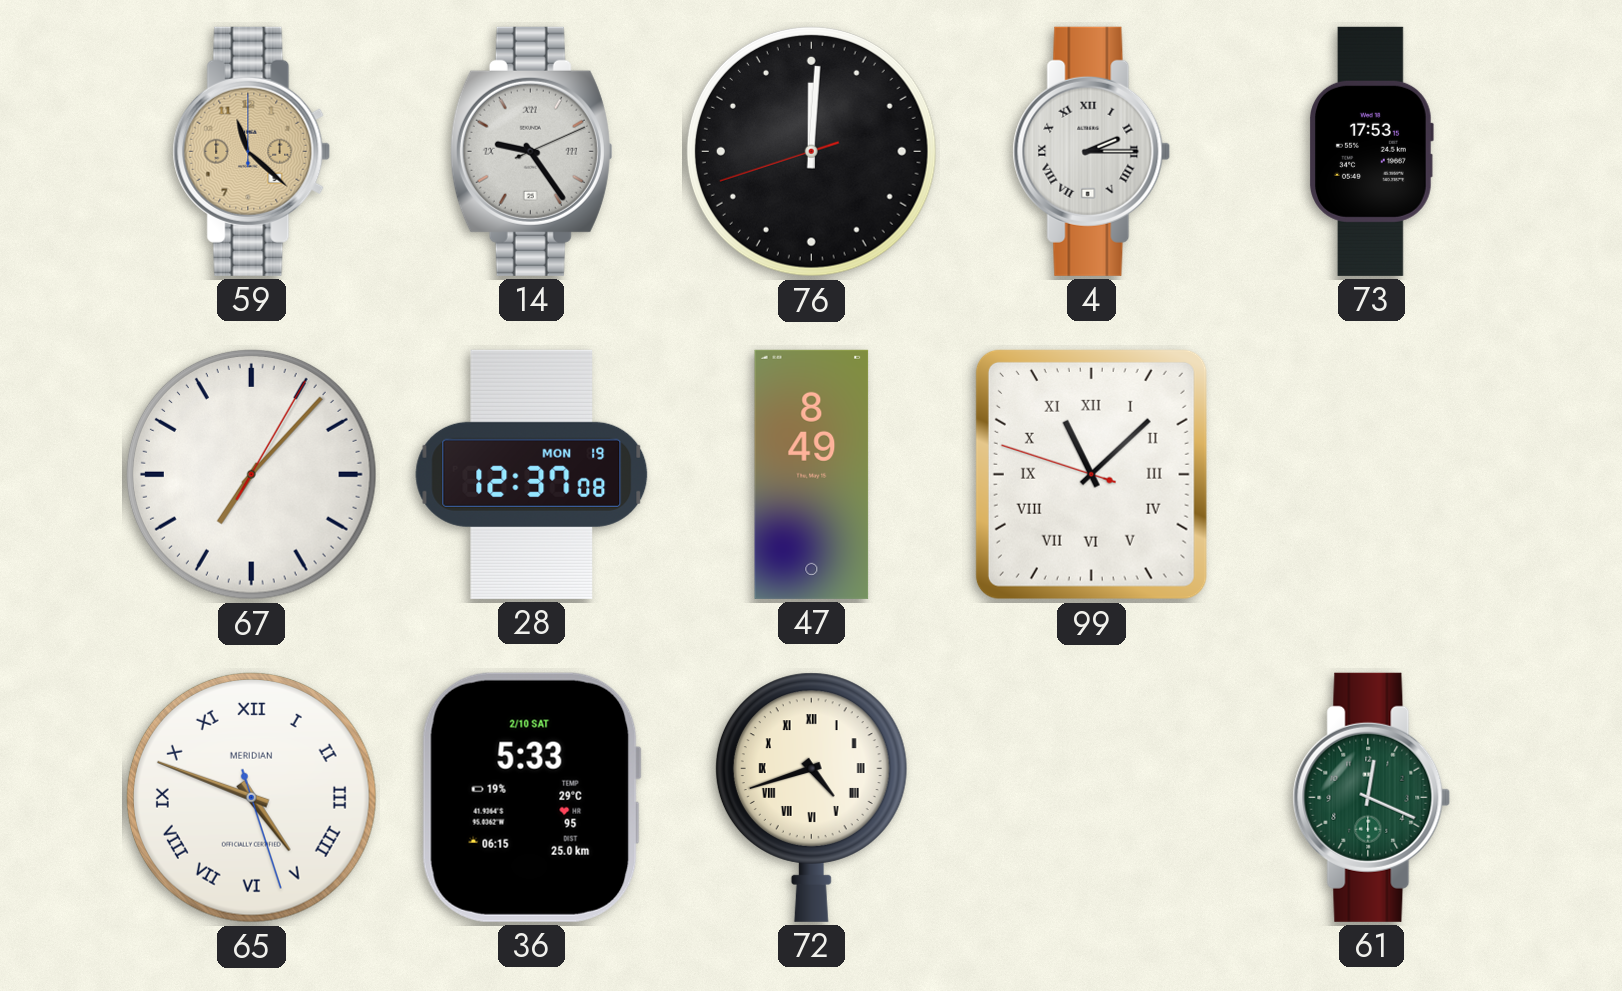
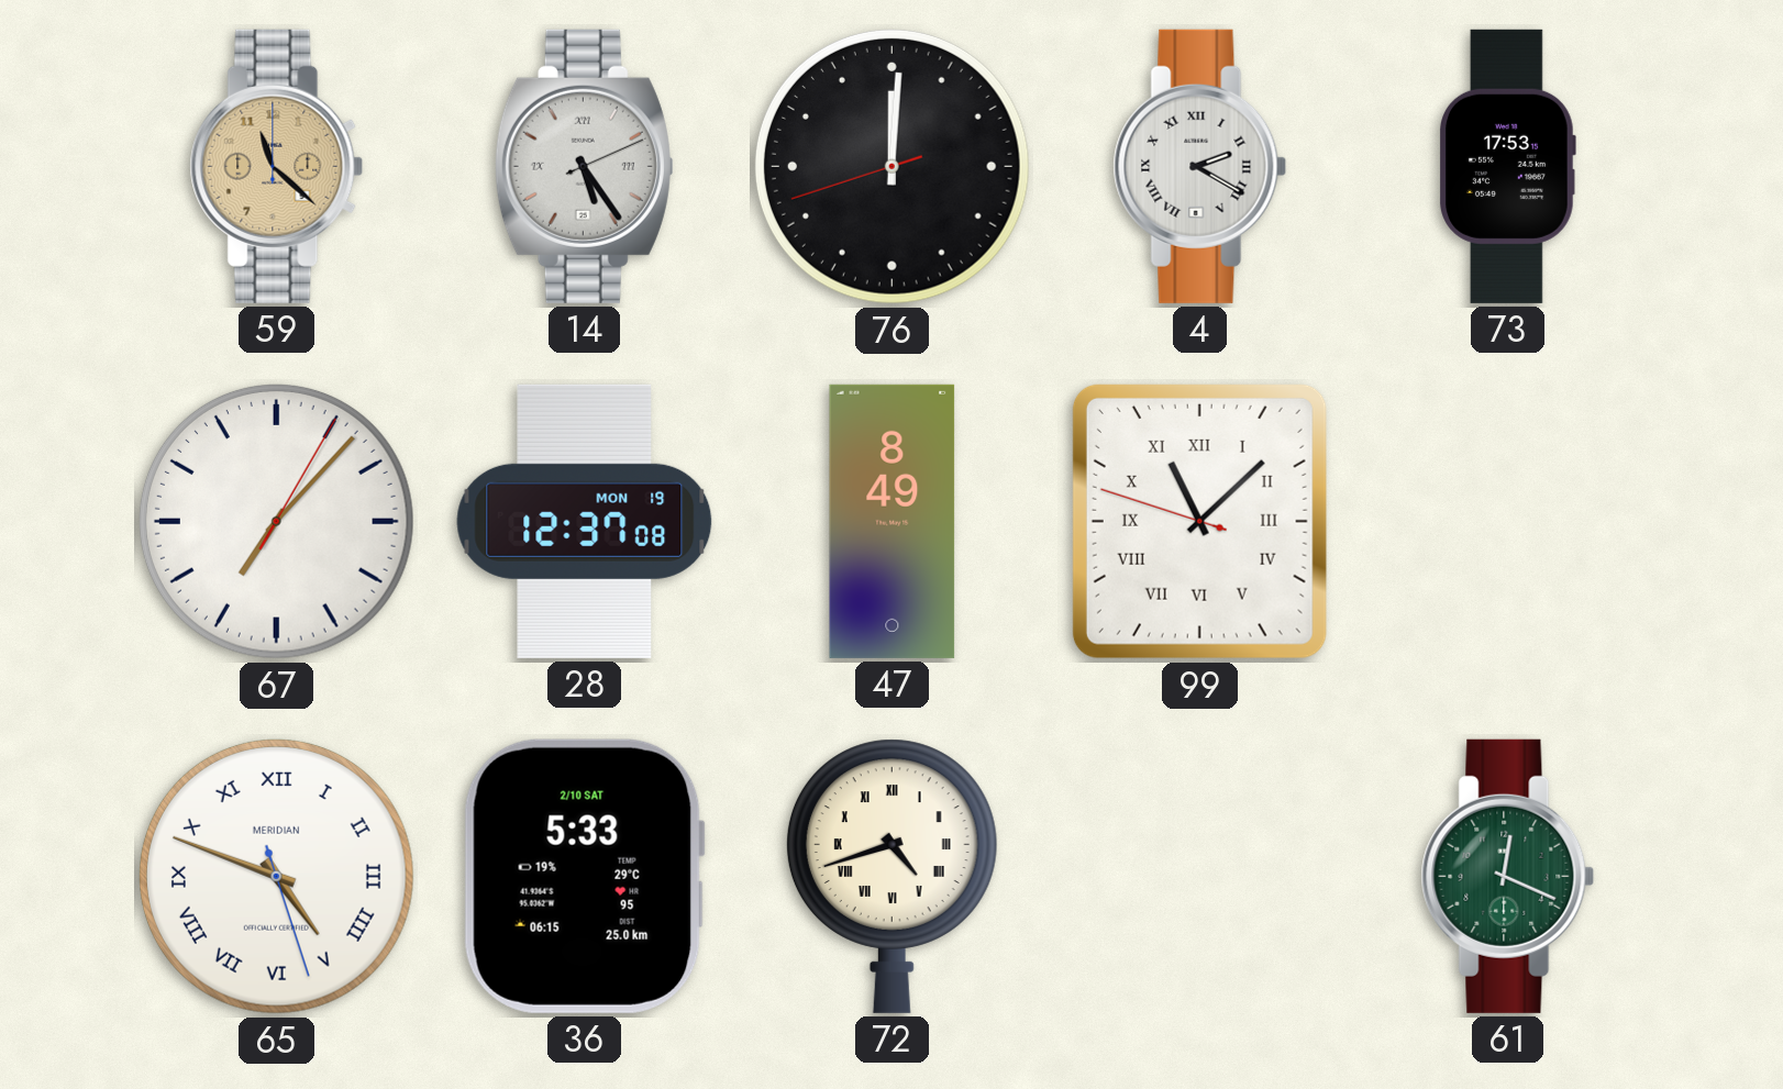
14: 9:24 -> 5:24
4: 2:15 -> 2:20
